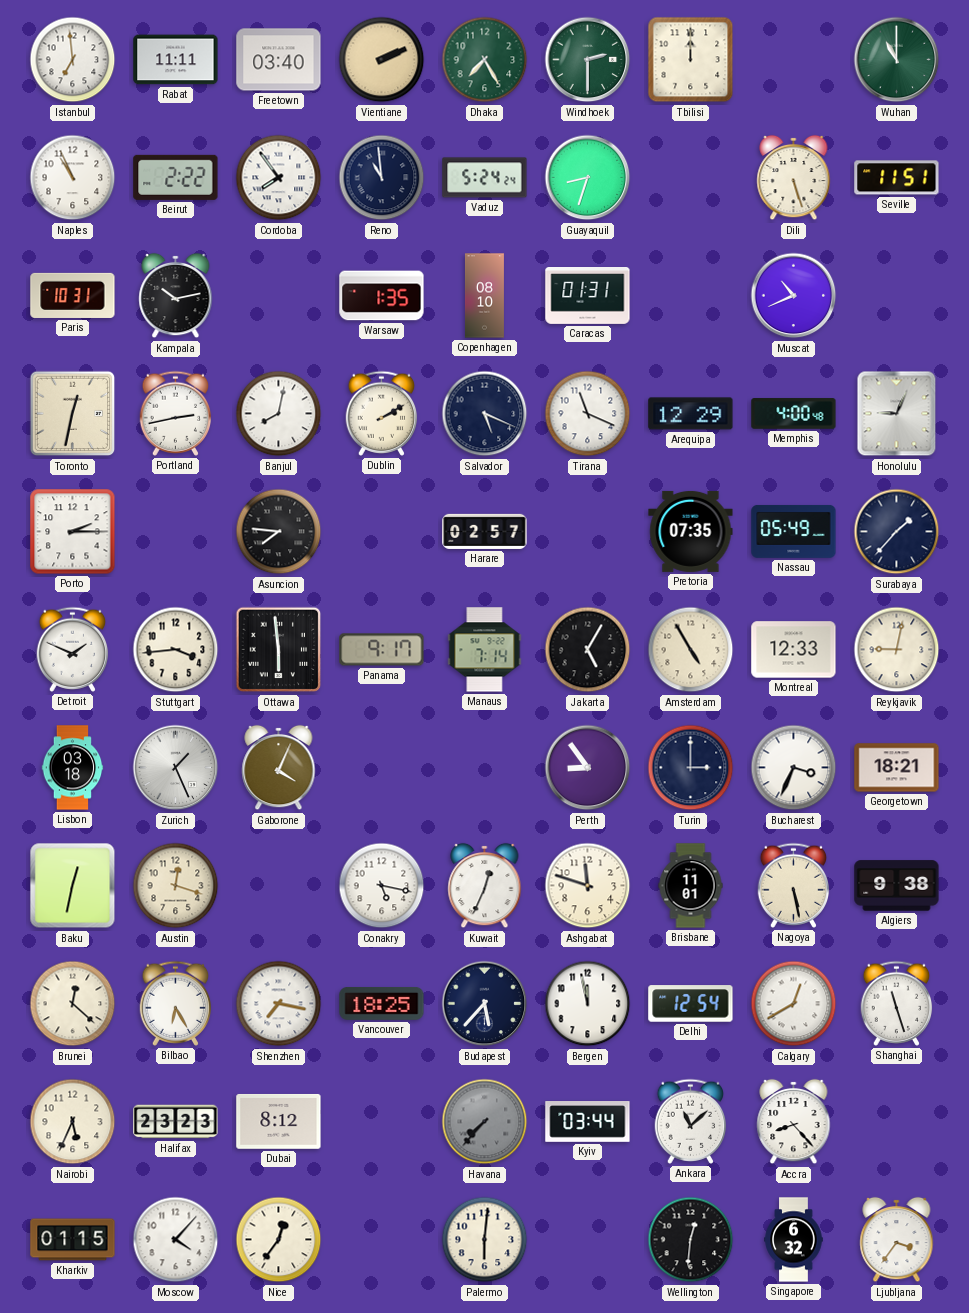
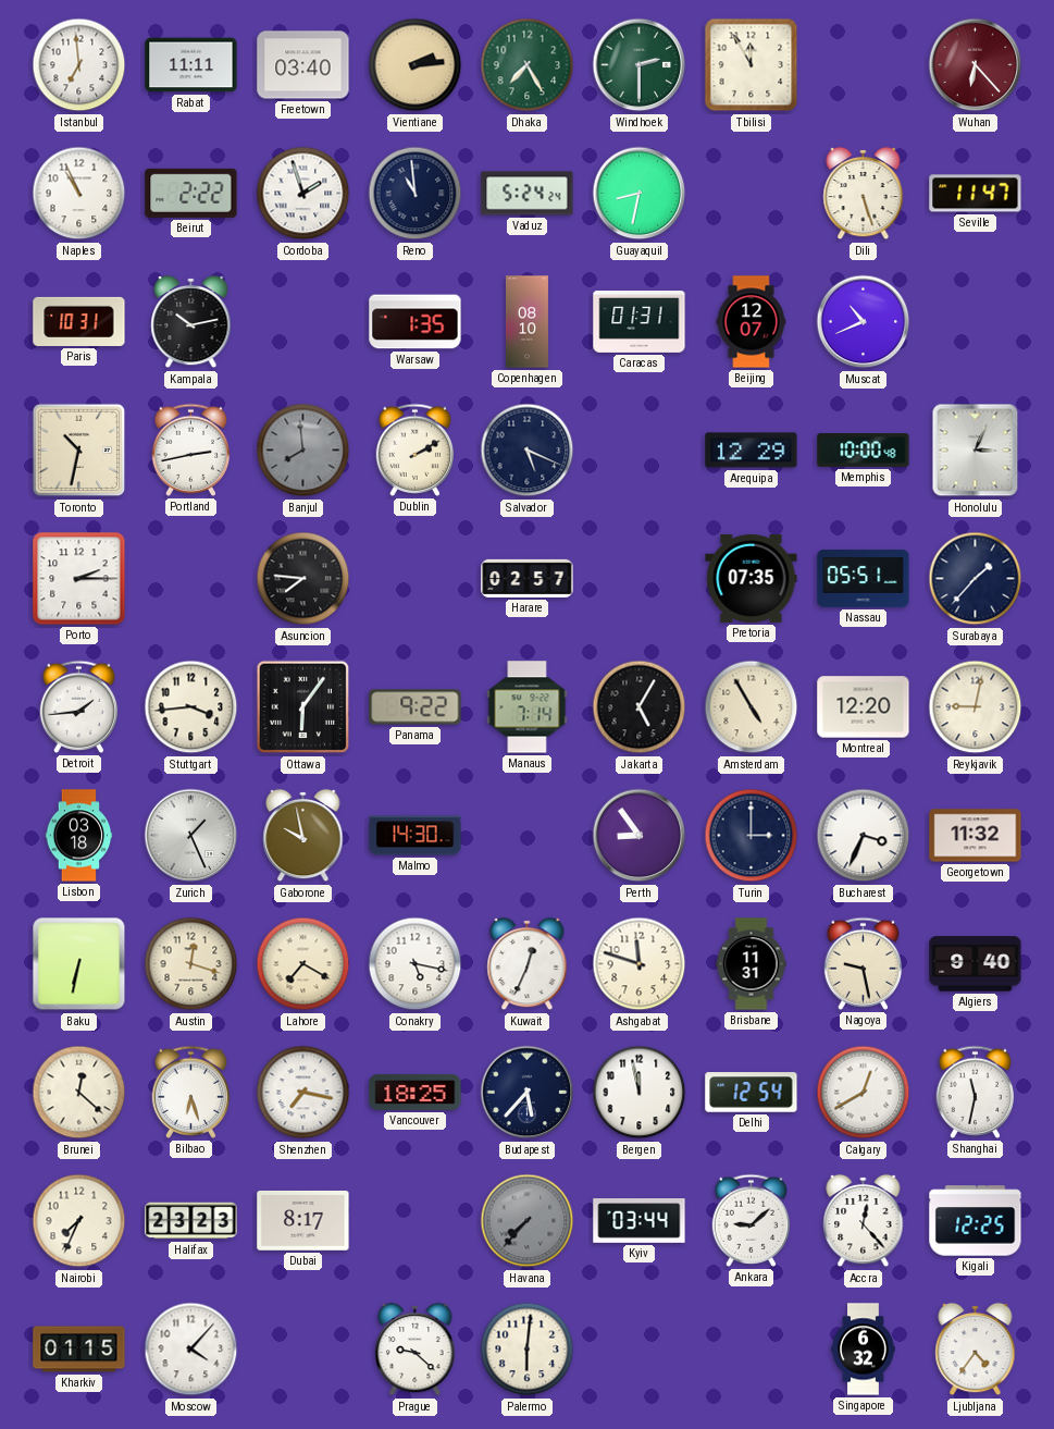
Vientiane: 2:11 -> 2:14
Tbilisi: 12:00 -> 11:55
Wuhan: 11:00 -> 6:23
Wuhan dial: green -> burgundy
Cordoba: 7:54 -> 1:57
Guayaquil: 8:33 -> 8:32
Seville: 11:51 -> 11:47
Beijing: none -> 12:07
Toronto: 12:32 -> 10:32
Banjul: 8:02 -> 7:59
Banjul dial: white -> grey
Tirana: 11:19 -> none
Memphis: 4:00 -> 10:00
Honolulu: 9:04 -> 3:04
Nassau: 05:49 -> 05:51
Detroit: 1:49 -> 1:44
Ottawa: 5:59 -> 6:06
Panama: 9:17 -> 9:22
Montreal: 12:33 -> 12:20
Gaborone: 4:04 -> 9:58
Malmo: none -> 14:30
Georgetown: 18:21 -> 11:32
Baku: 12:32 -> 6:32
Lahore: none -> 7:20
Brisbane: 11:01 -> 11:31
Nagoya: 5:28 -> 9:28
Algiers: 9:38 -> 9:40
Bilbao: 6:25 -> 6:27
Shanghai: 11:27 -> 11:32
Nairobi: 5:34 -> 7:34
Dubai: 8:12 -> 8:17
Ankara: 11:08 -> 9:08
Accra: 8:23 -> 12:23
Kigali: none -> 12:25
Nice: 12:36 -> none
Prague: none -> 9:22
Wellington: 12:31 -> none
Ljubljana: 3:36 -> 4:36
